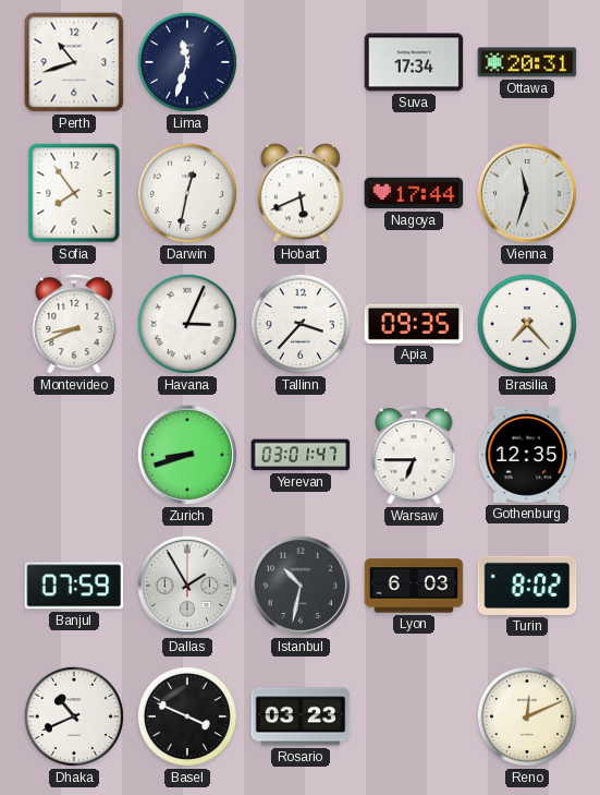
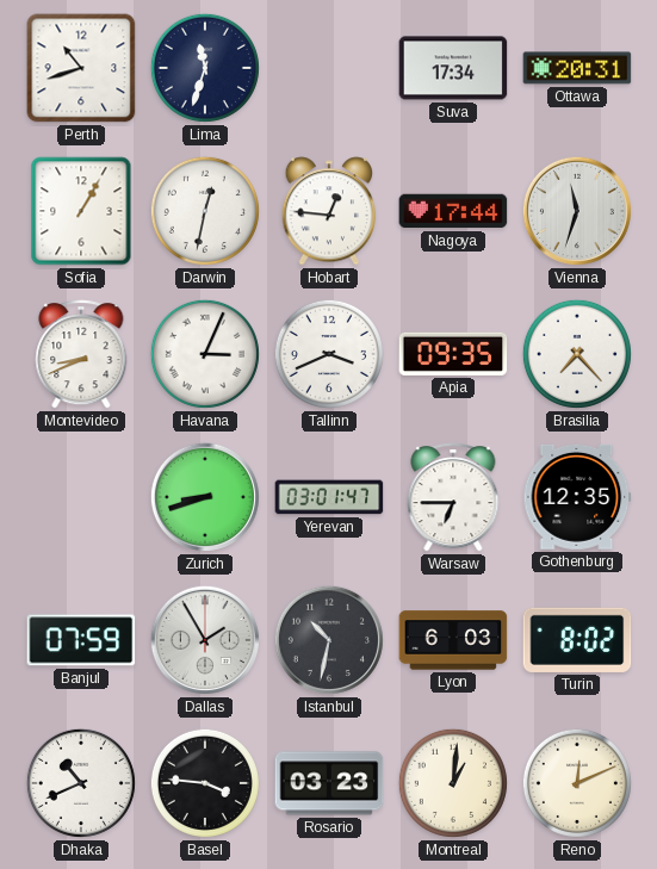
Sofia: 7:54 -> 1:05
Hobart: 5:41 -> 12:46
Tallinn: 3:37 -> 3:41
Basel: 3:49 -> 3:46
Montreal: none -> 1:01
